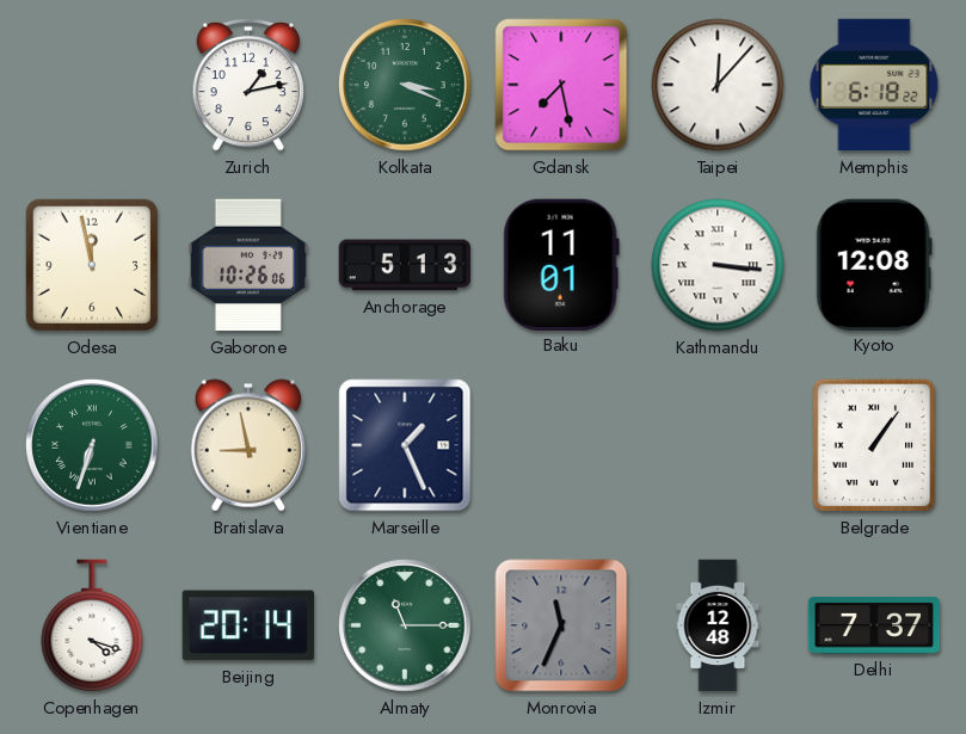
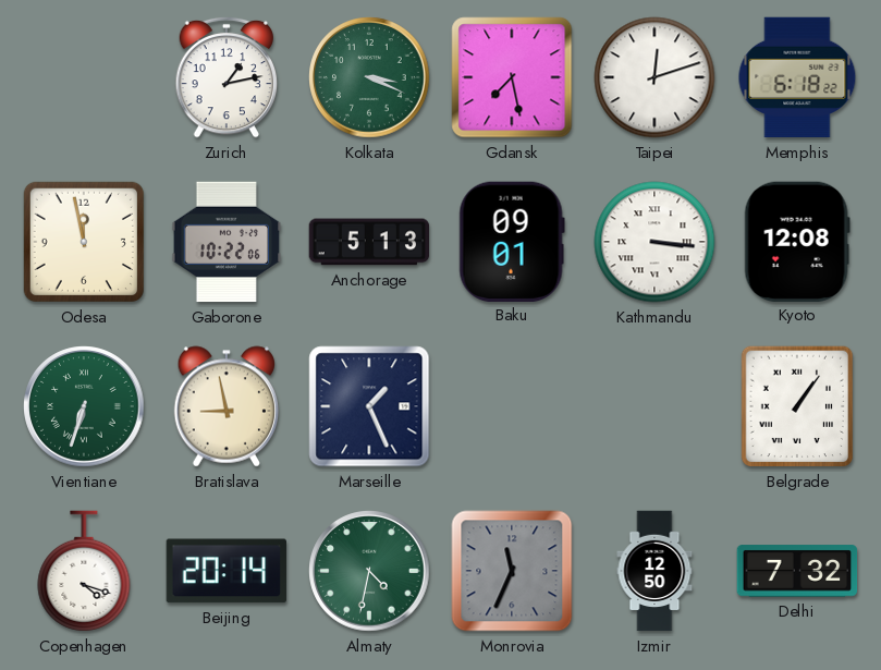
Taipei: 12:07 -> 12:12
Gaborone: 10:26 -> 10:22
Baku: 11:01 -> 09:01
Almaty: 11:15 -> 4:32
Izmir: 12:48 -> 12:50
Delhi: 7:37 -> 7:32
